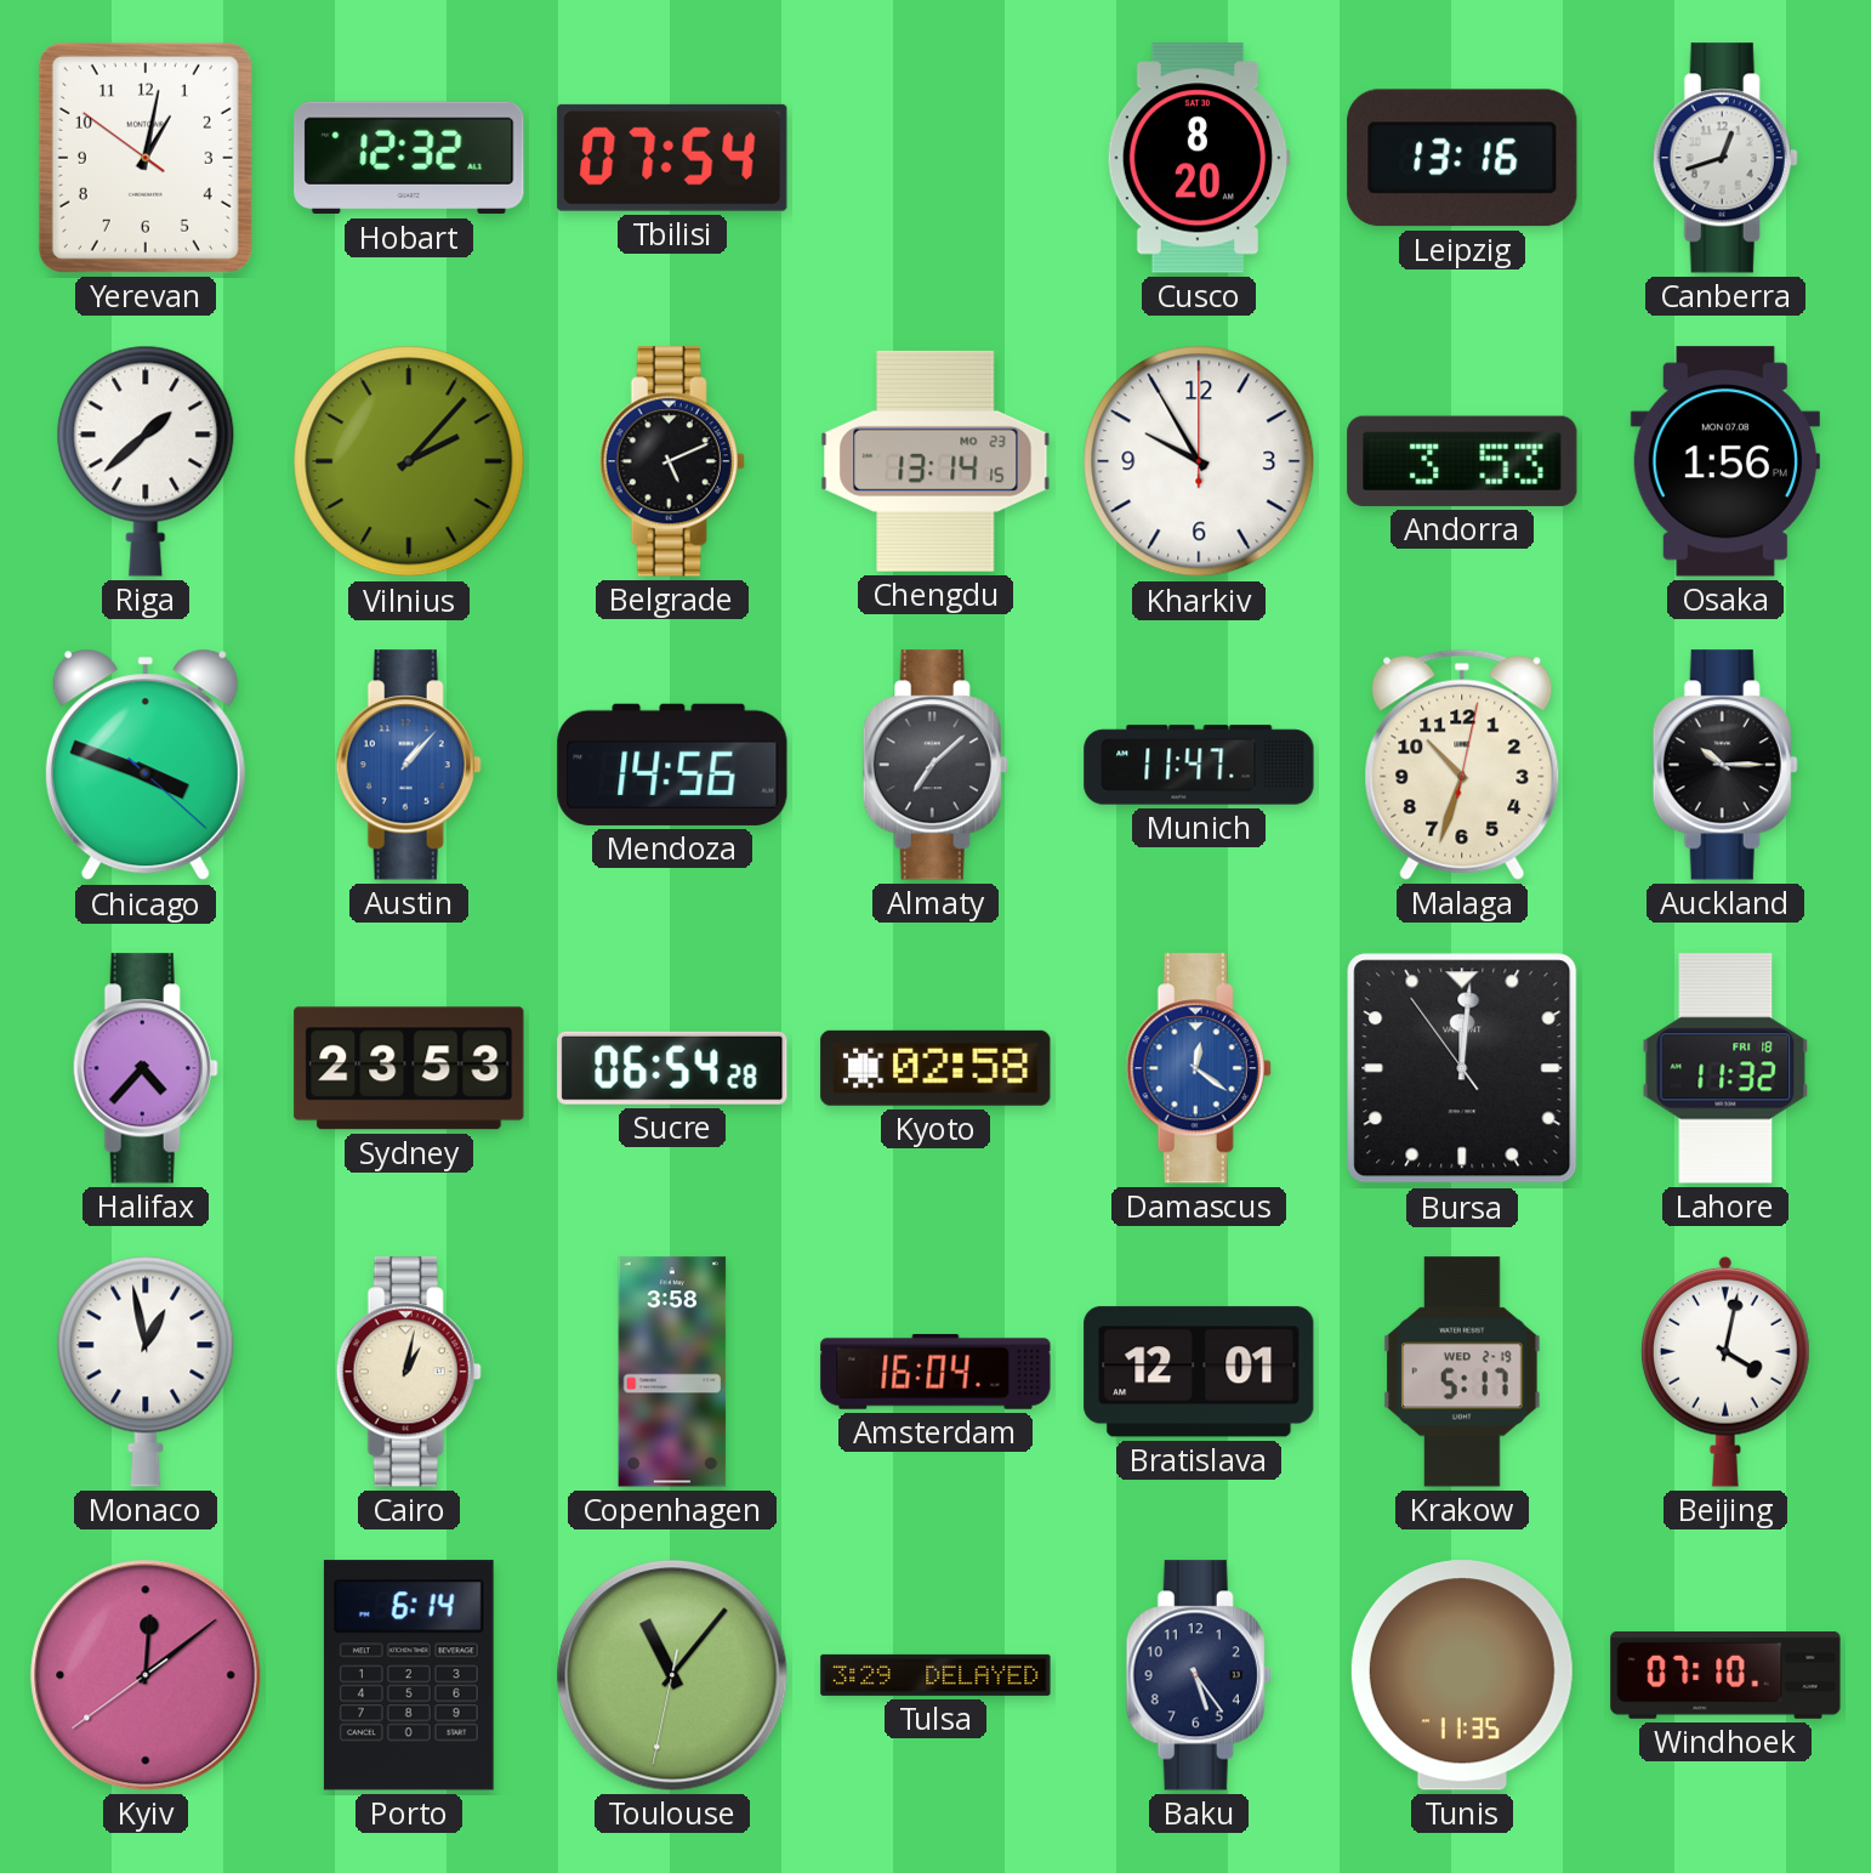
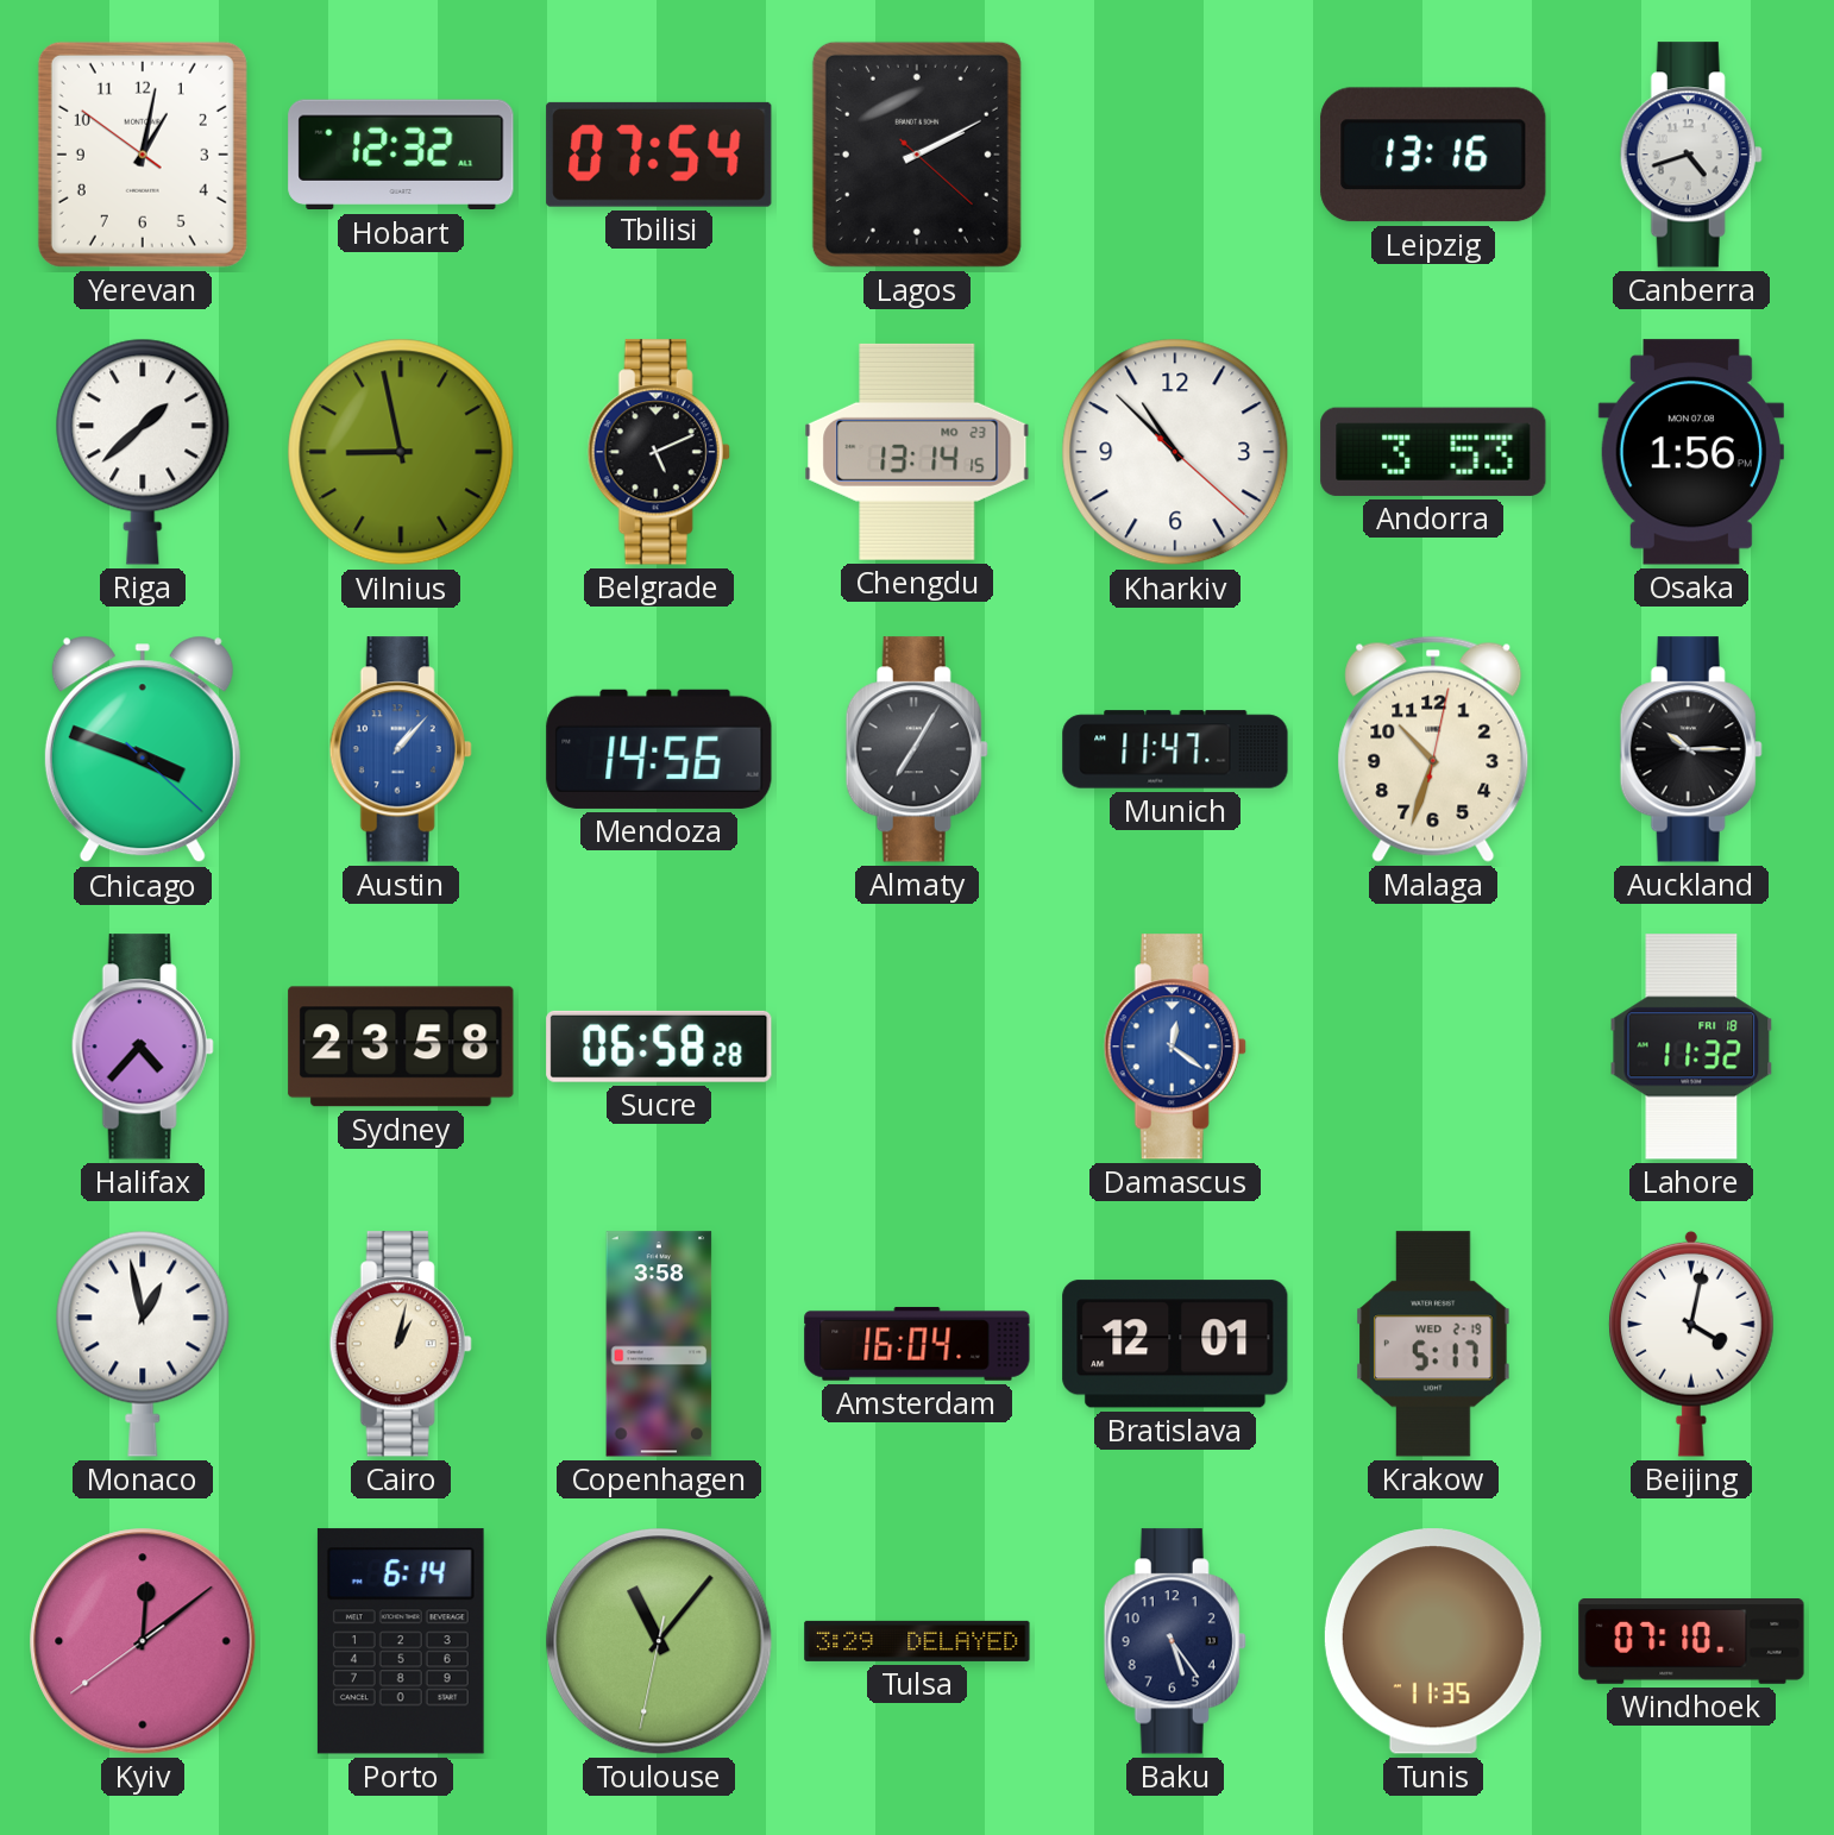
Lagos: none -> 2:10
Cusco: 8:20 -> none
Canberra: 12:42 -> 4:42
Vilnius: 2:07 -> 8:58
Kharkiv: 9:55 -> 10:52
Almaty: 7:08 -> 7:05
Sydney: 23:53 -> 23:58
Sucre: 06:54 -> 06:58
Kyoto: 02:58 -> none
Bursa: 12:00 -> none
